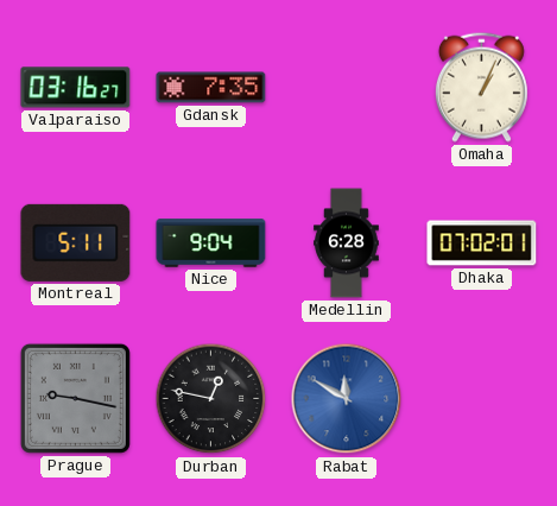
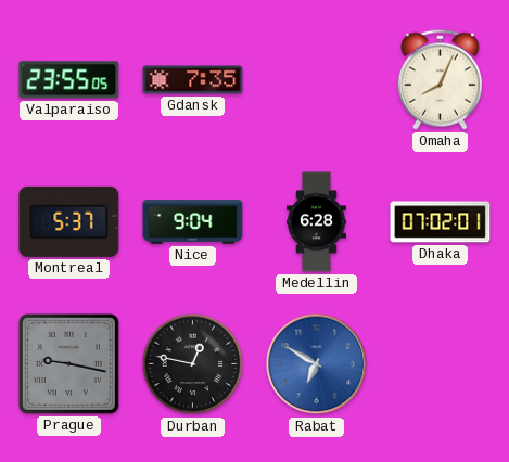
Valparaiso: 03:16 -> 23:55
Omaha: 1:04 -> 8:04
Montreal: 5:11 -> 5:37
Rabat: 11:50 -> 6:50
